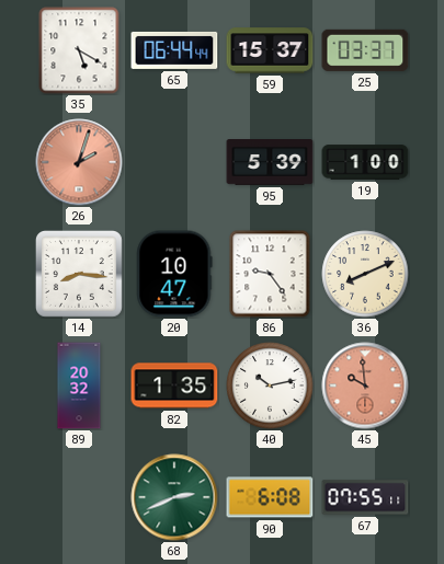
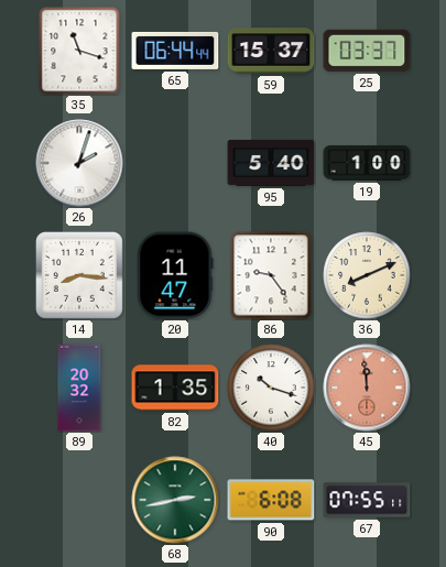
35: 5:20 -> 11:18
26 dial: salmon -> white
95: 5:39 -> 5:40
20: 10:47 -> 11:47
40: 10:13 -> 10:18
45: 9:59 -> 11:59
68: 2:41 -> 2:43
